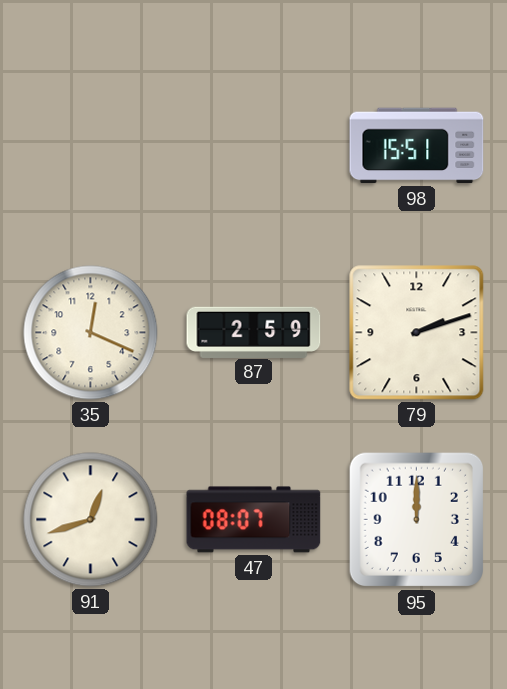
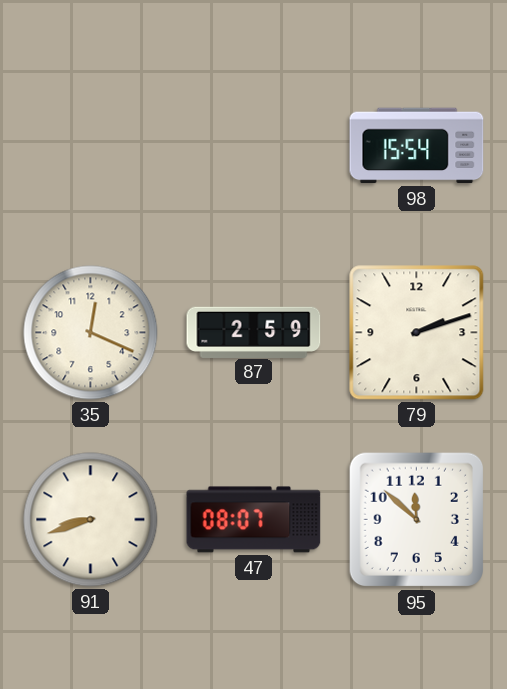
98: 15:51 -> 15:54
91: 12:42 -> 8:42
95: 12:00 -> 11:52
